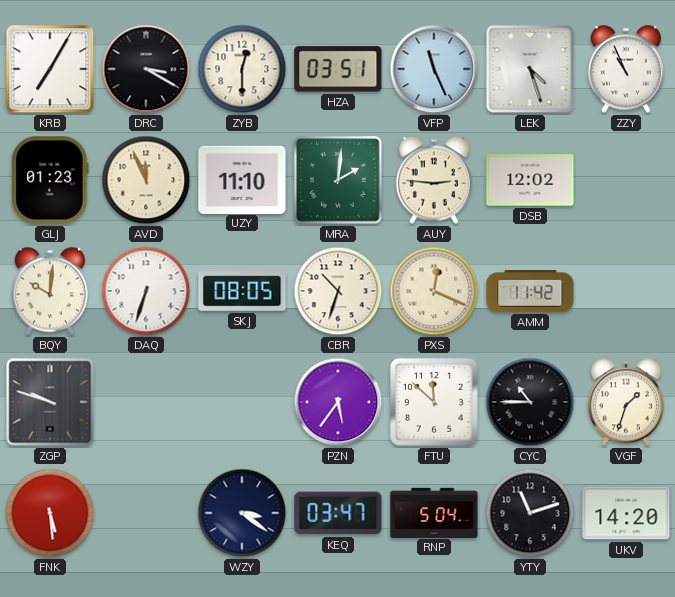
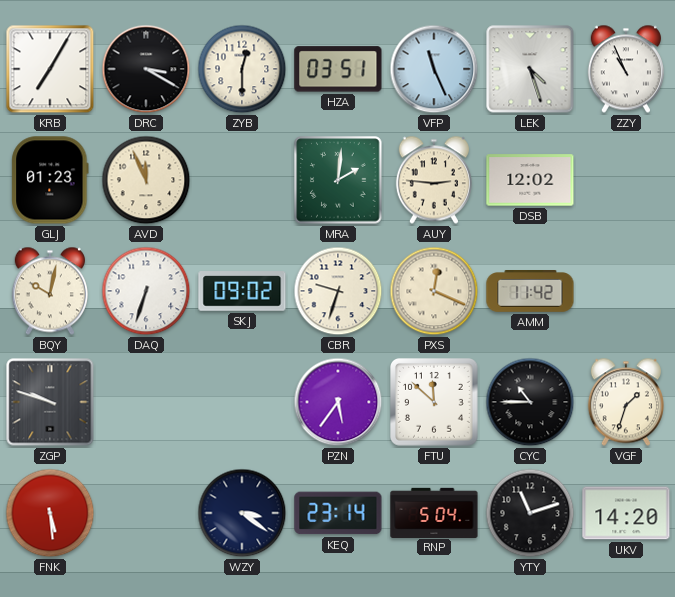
UZY: 11:10 -> none
BQY: 10:01 -> 10:02
SKJ: 08:05 -> 09:02
CBR: 10:33 -> 9:33
KEQ: 03:47 -> 23:14
